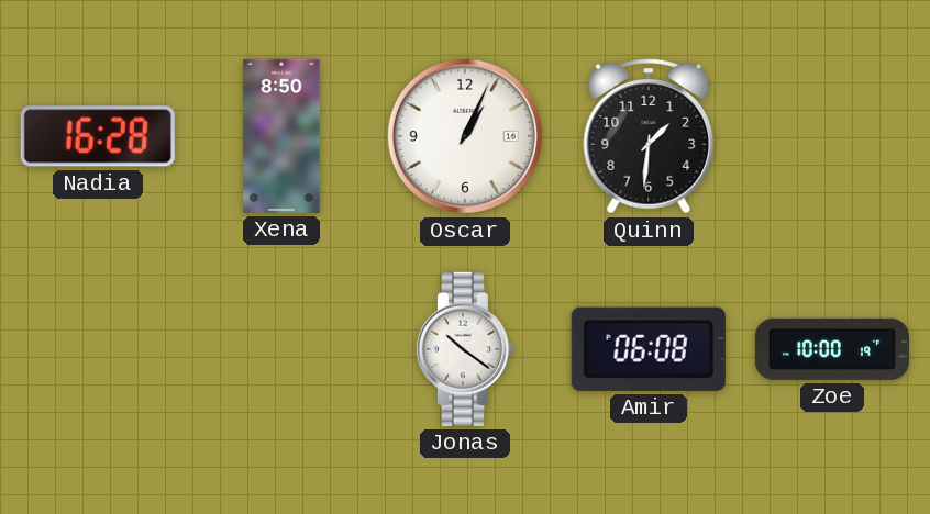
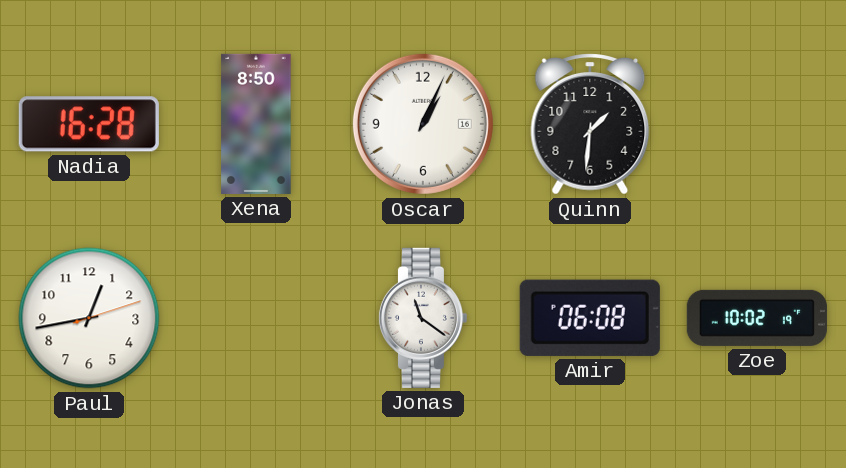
Paul: none -> 12:43
Jonas: 10:21 -> 11:21
Zoe: 10:00 -> 10:02
